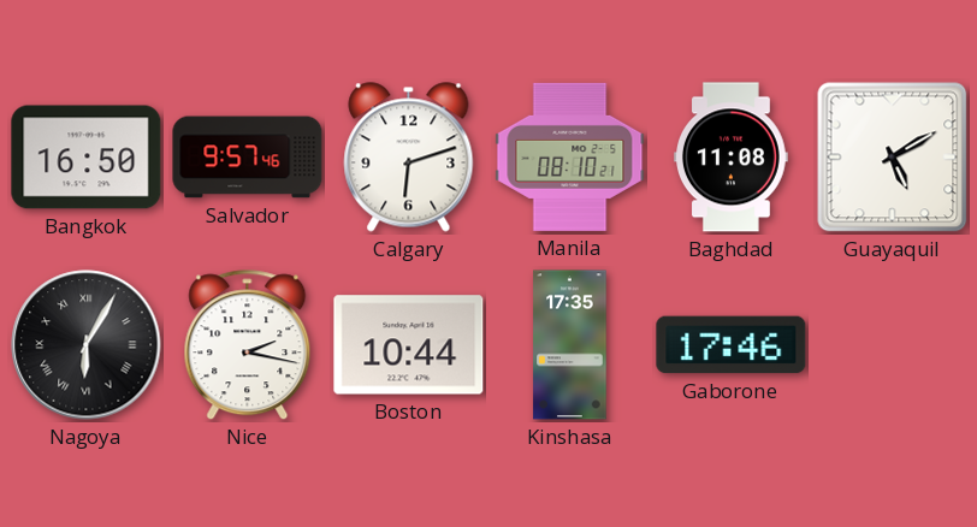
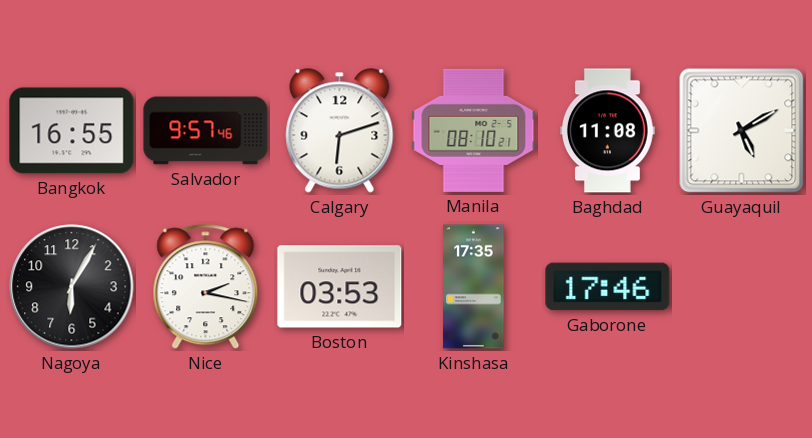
Bangkok: 16:50 -> 16:55
Nagoya numerals: Roman -> Arabic
Boston: 10:44 -> 03:53
